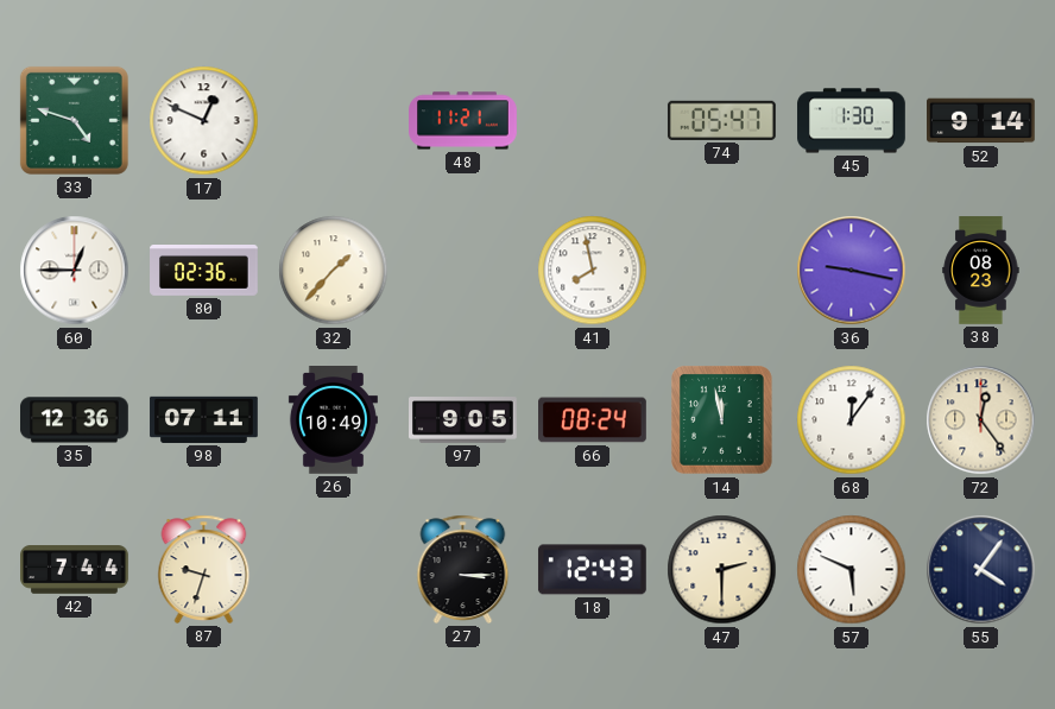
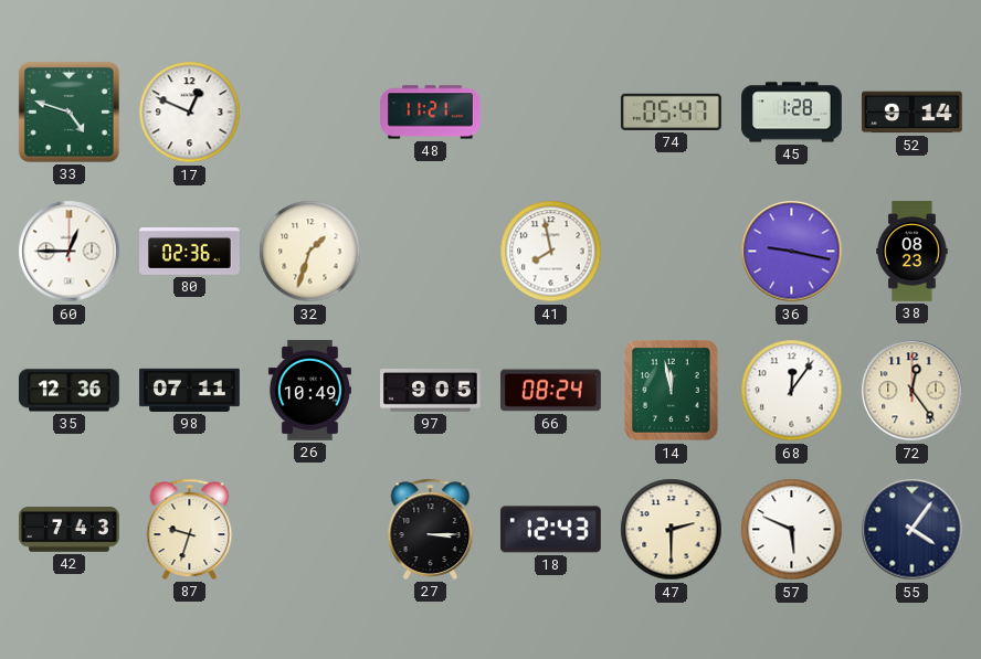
45: 1:30 -> 1:28
32: 1:37 -> 1:33
42: 7:44 -> 7:43
